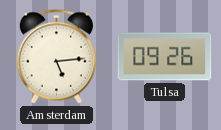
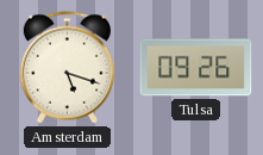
Amsterdam: 5:14 -> 5:18
